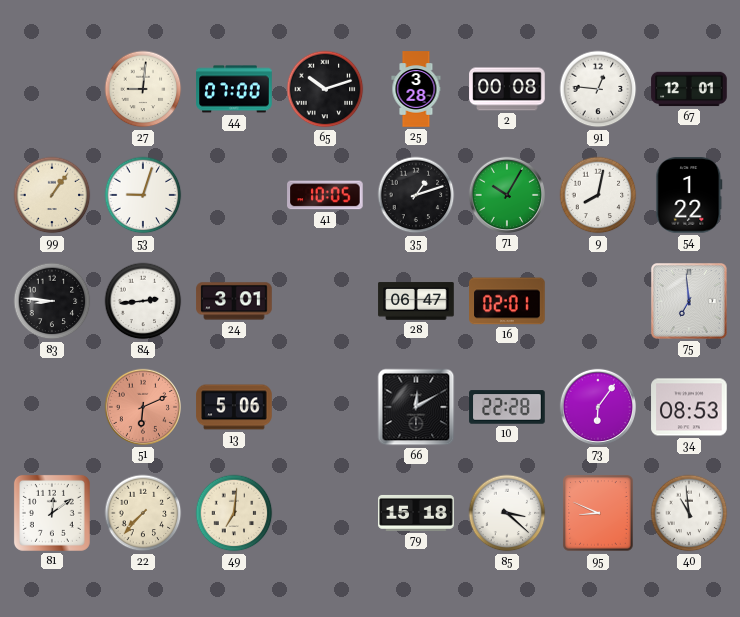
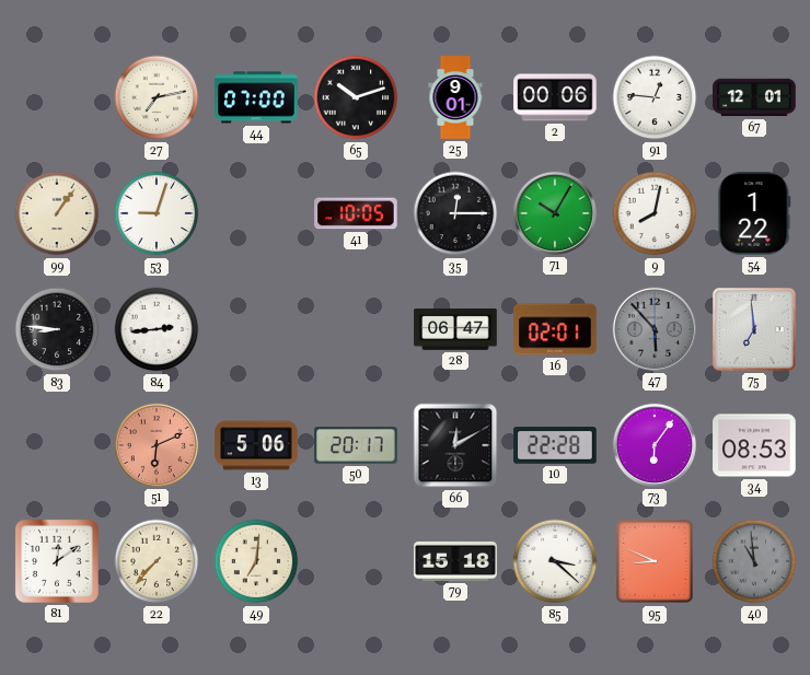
27: 9:01 -> 7:13
25: 3:28 -> 9:01
2: 00:08 -> 00:06
35: 1:12 -> 12:15
24: 3:01 -> none
47: none -> 5:53
50: none -> 20:17
40 dial: white -> grey
